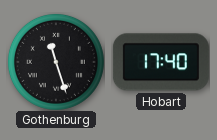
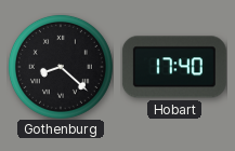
Gothenburg: 11:27 -> 8:22
